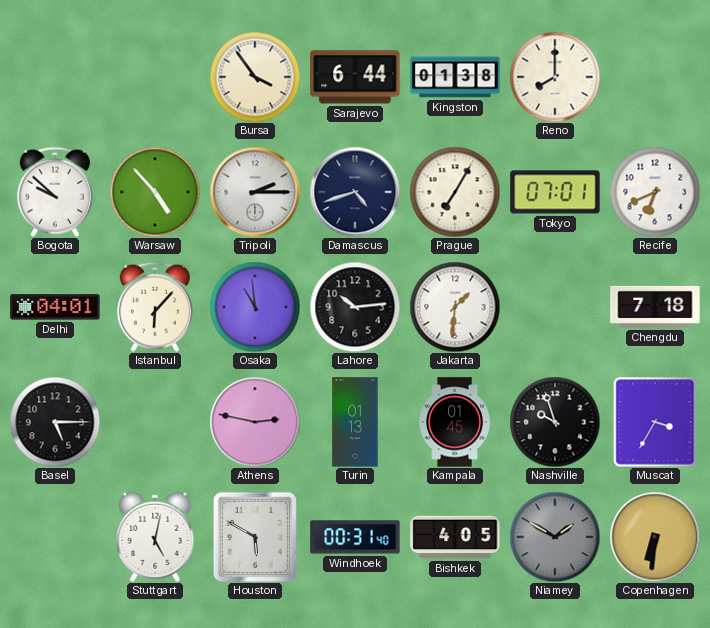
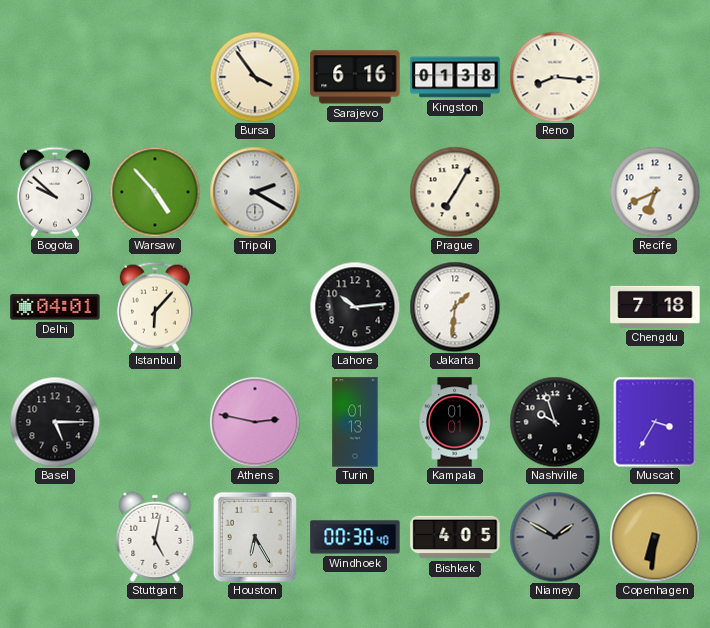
Sarajevo: 6:44 -> 6:16
Reno: 8:00 -> 8:16
Tripoli: 2:15 -> 2:20
Damascus: 4:42 -> none
Tokyo: 07:01 -> none
Osaka: 10:59 -> none
Kampala: 01:45 -> 01:01
Houston: 5:50 -> 6:25
Windhoek: 00:31 -> 00:30
